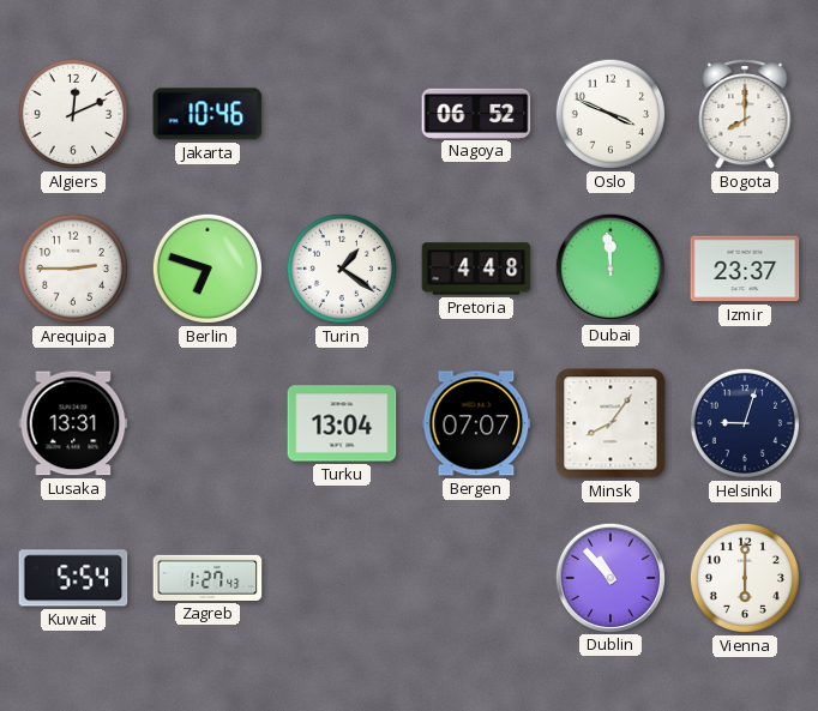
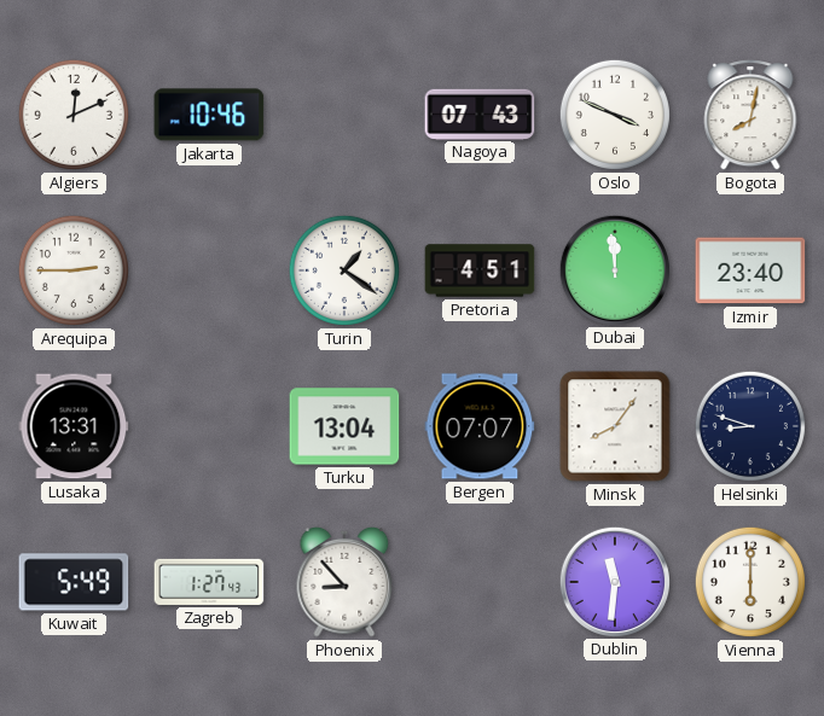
Nagoya: 06:52 -> 07:43
Bogota: 8:00 -> 8:02
Berlin: 6:48 -> none
Pretoria: 4:48 -> 4:51
Izmir: 23:37 -> 23:40
Helsinki: 9:03 -> 8:48
Kuwait: 5:54 -> 5:49
Phoenix: none -> 8:53
Dublin: 10:53 -> 11:31
